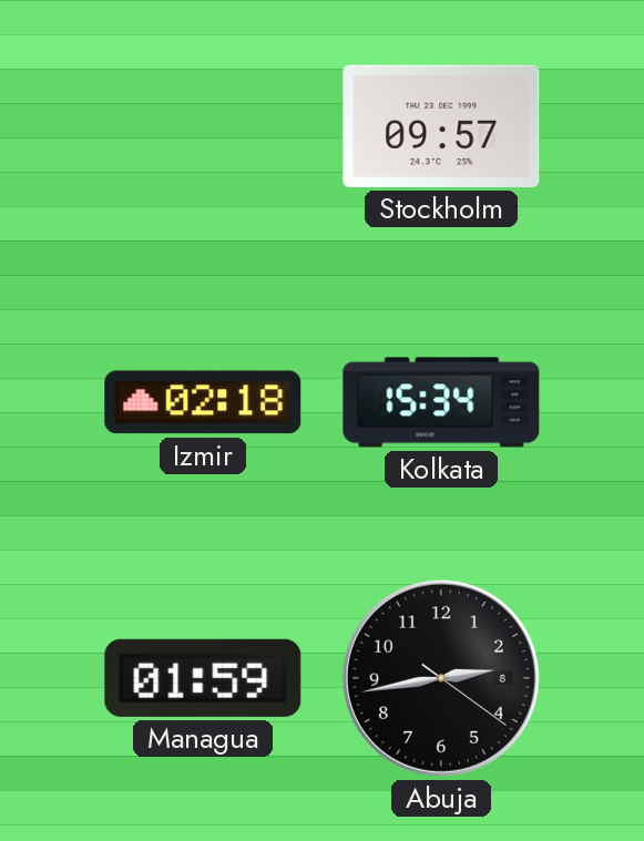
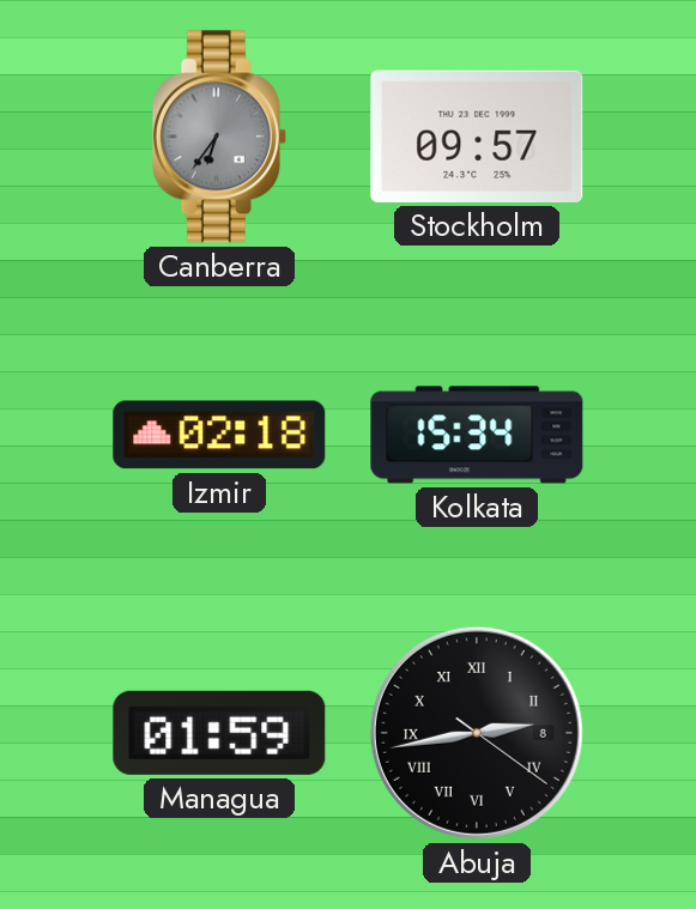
Canberra: none -> 6:36
Abuja numerals: Arabic -> Roman
